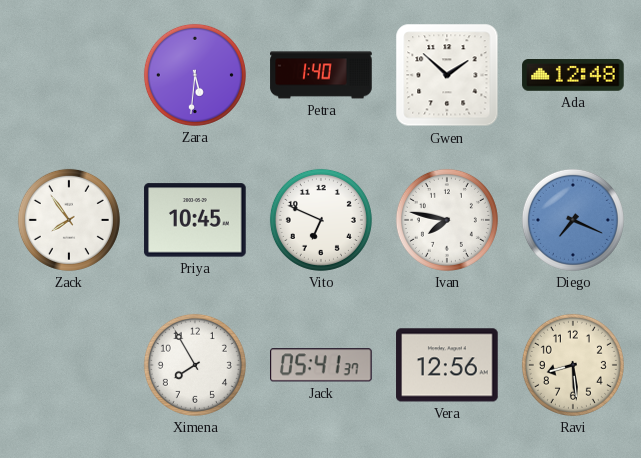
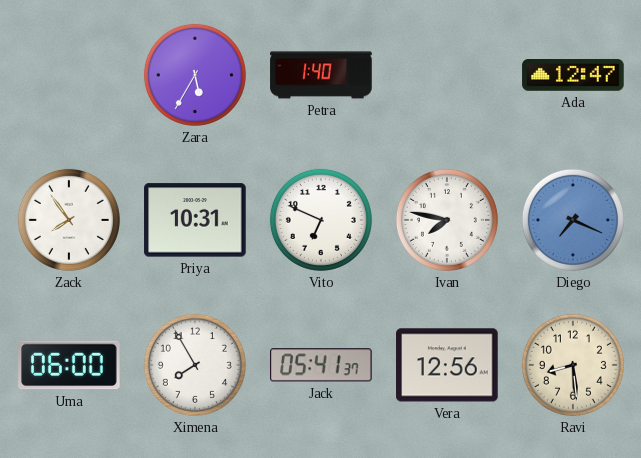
Zara: 5:31 -> 5:35
Gwen: 1:52 -> none
Ada: 12:48 -> 12:47
Priya: 10:45 -> 10:31
Uma: none -> 06:00
